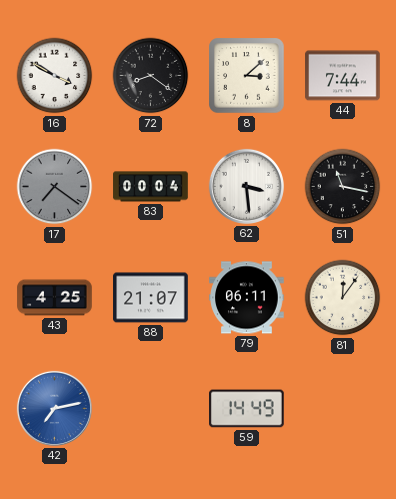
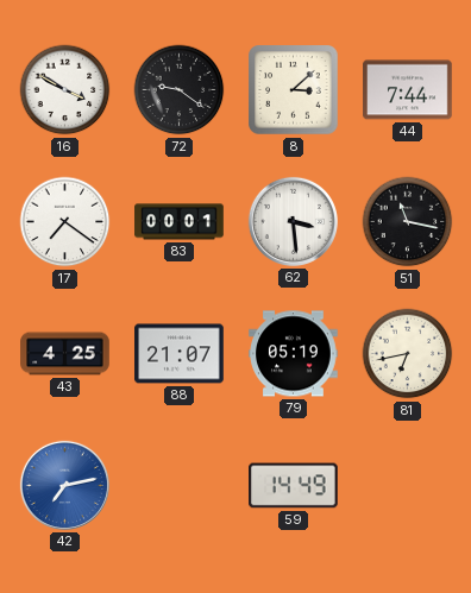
72: 8:21 -> 9:21
17 dial: grey -> white
83: 00:04 -> 00:01
79: 06:11 -> 05:19
81: 12:06 -> 6:43
